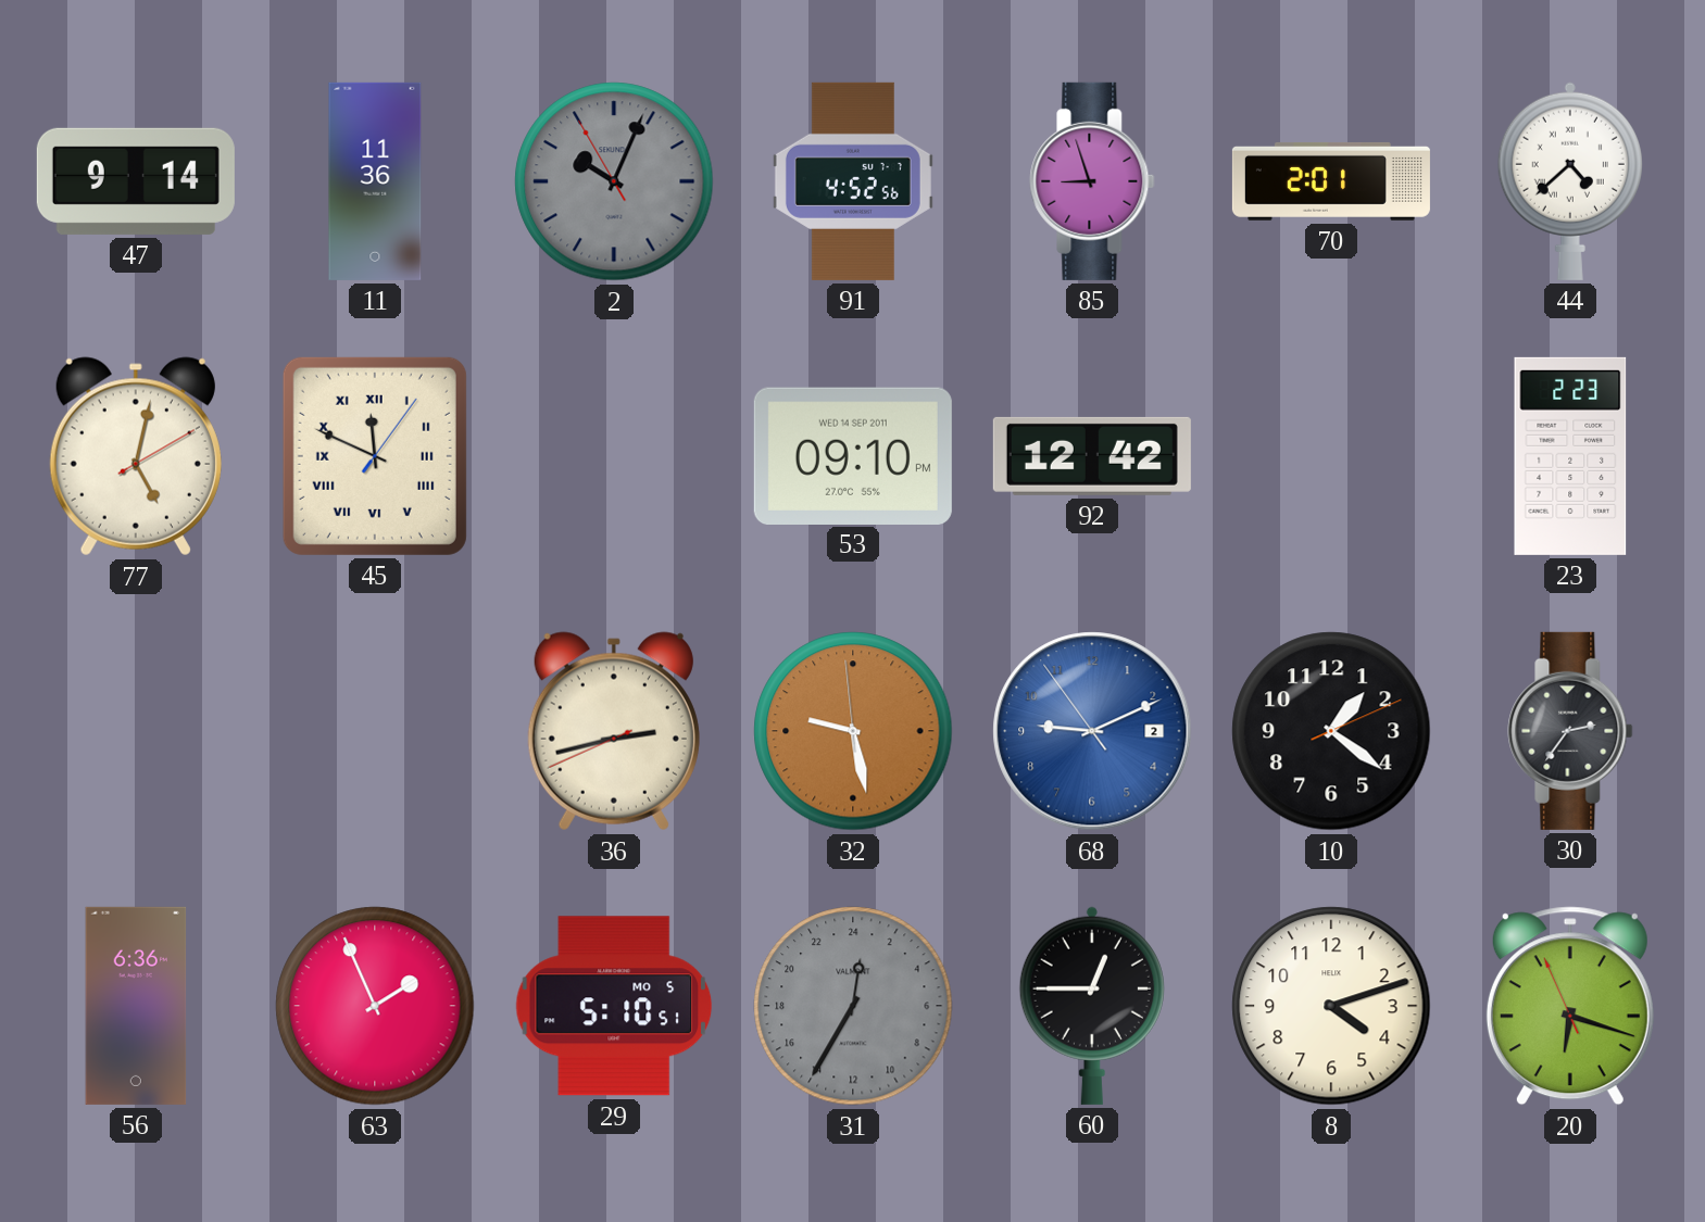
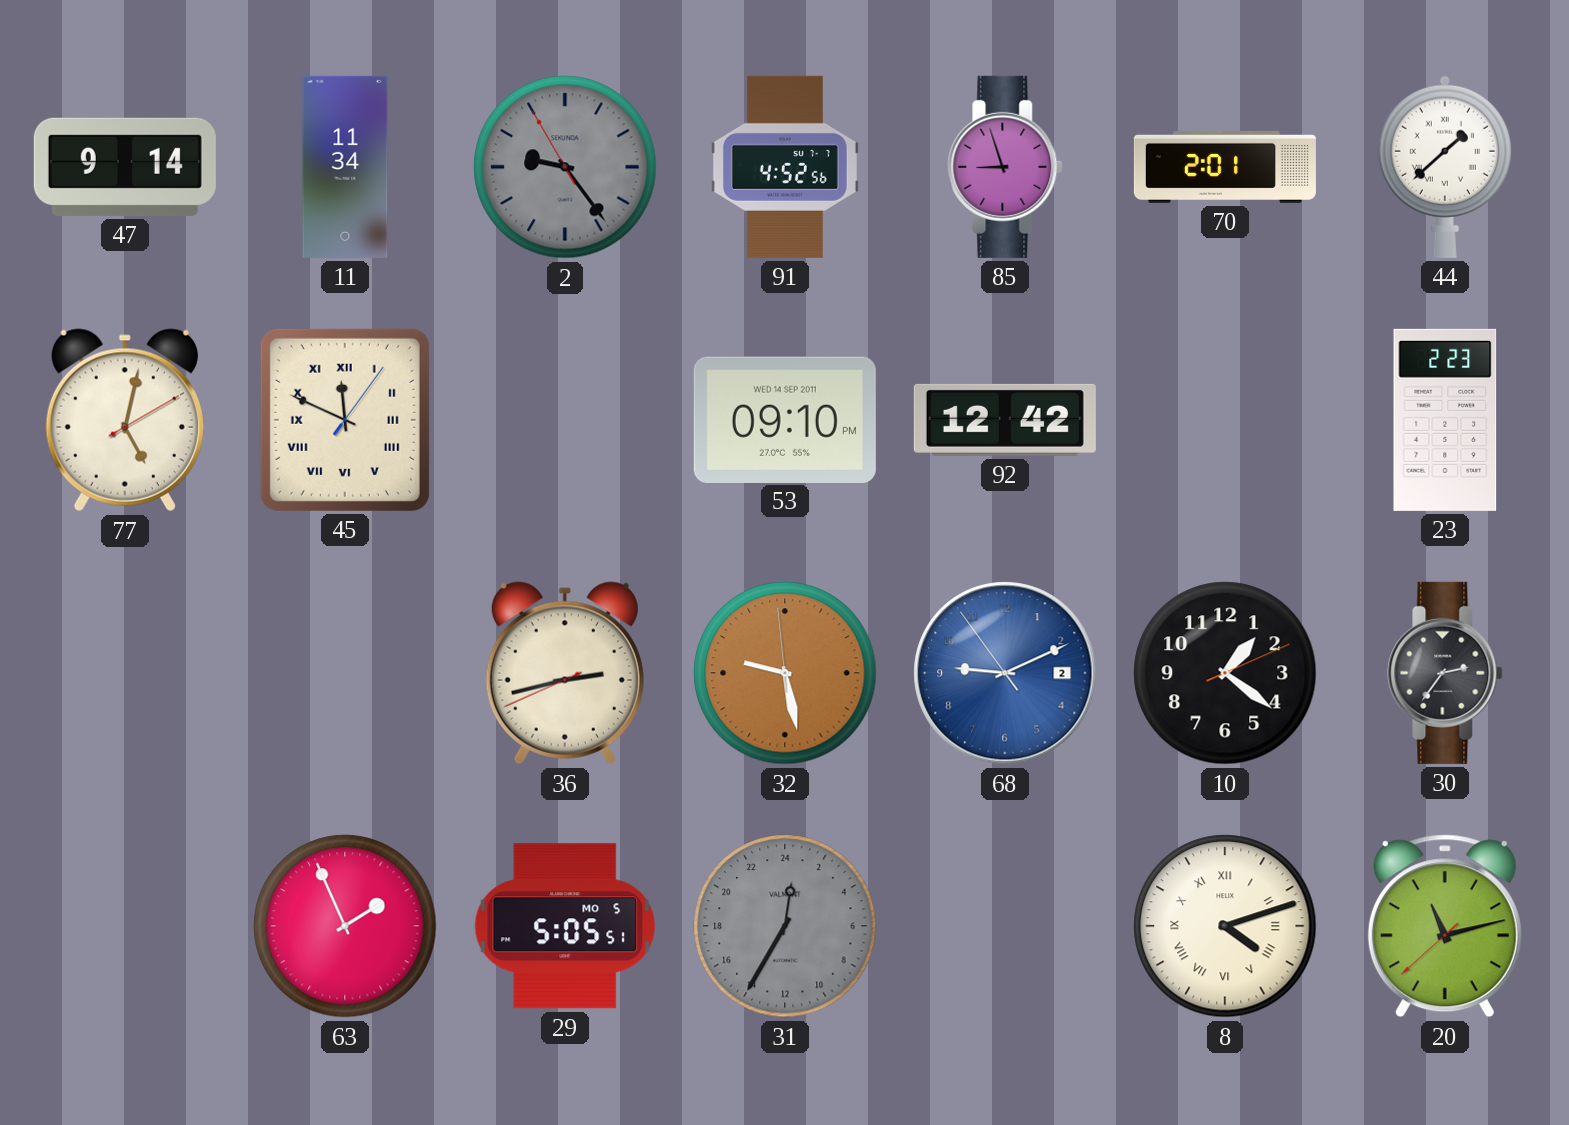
11: 11:36 -> 11:34
2: 10:03 -> 9:23
44: 4:38 -> 1:38
56: 6:36 -> none
29: 5:10 -> 5:05
60: 12:45 -> none
8 numerals: Arabic -> Roman
20: 6:17 -> 11:12
